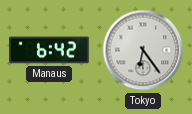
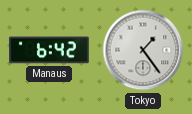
Tokyo: 6:24 -> 1:24
